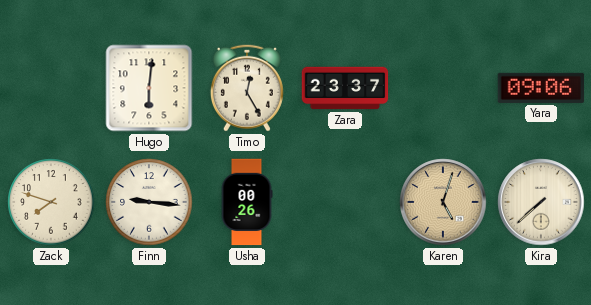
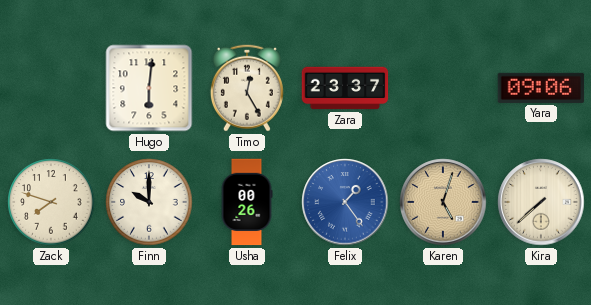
Finn: 9:16 -> 10:00
Felix: none -> 1:24
